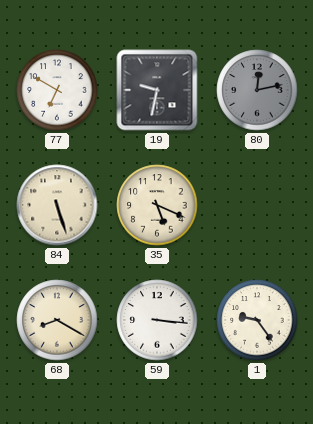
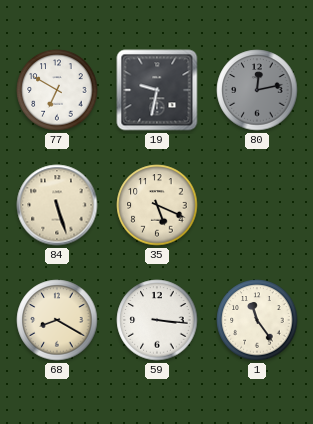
1: 9:24 -> 11:24
